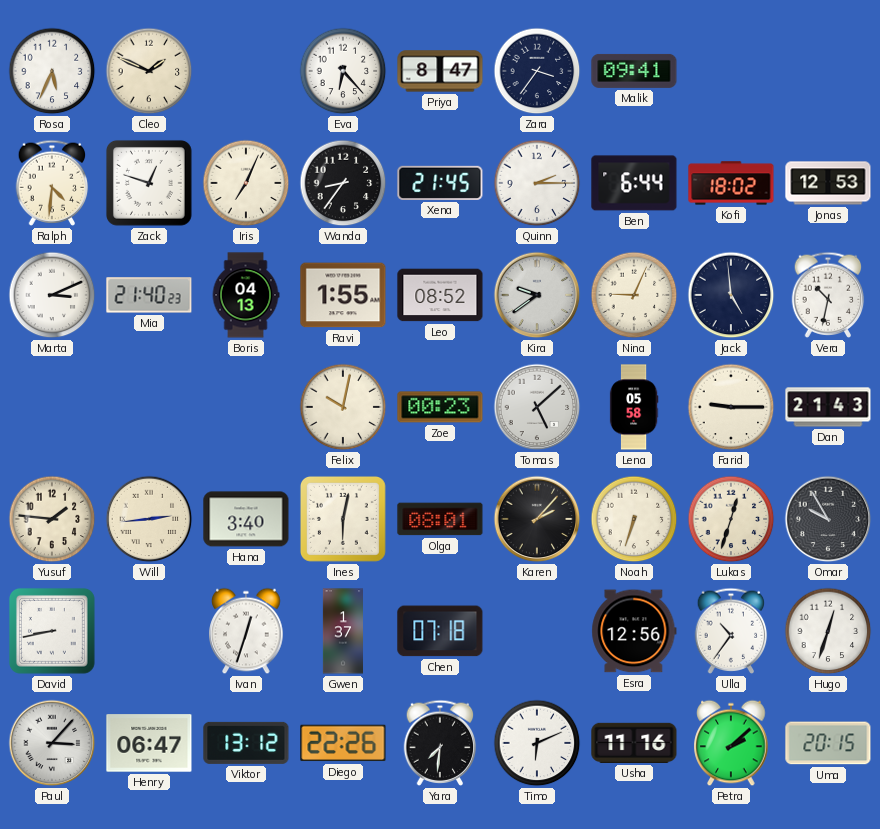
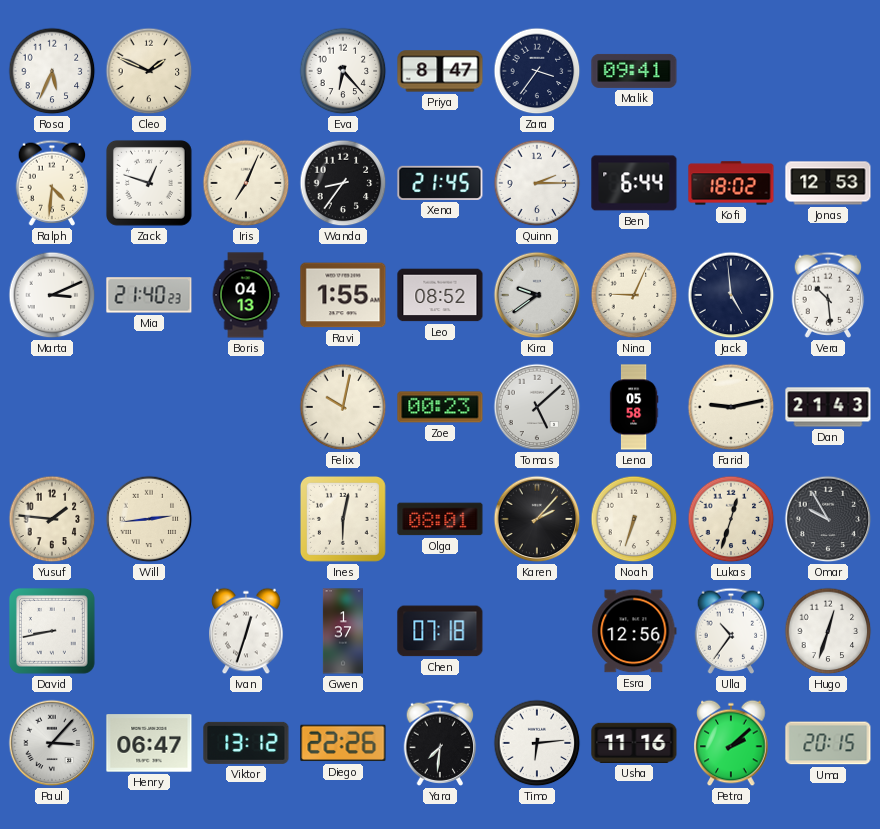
Vera: 10:32 -> 10:29
Farid: 9:15 -> 9:13
Hana: 3:40 -> none
Timo: 6:11 -> 6:14
